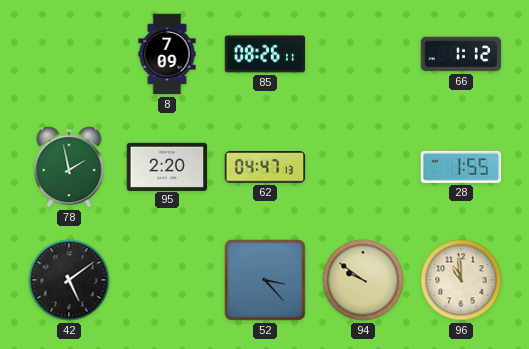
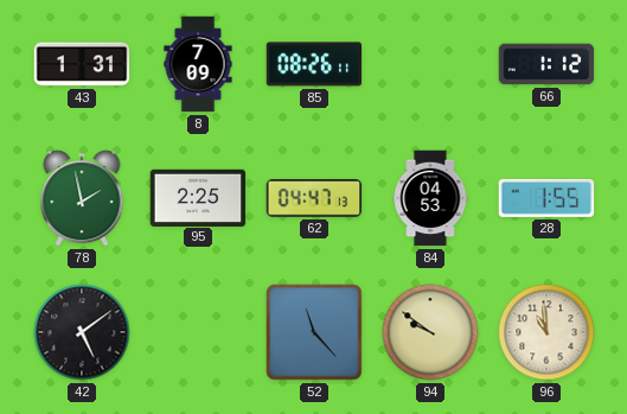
43: none -> 1:31
95: 2:20 -> 2:25
84: none -> 04:53
52: 3:23 -> 11:23
